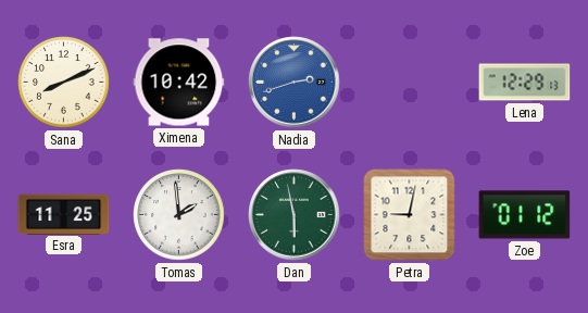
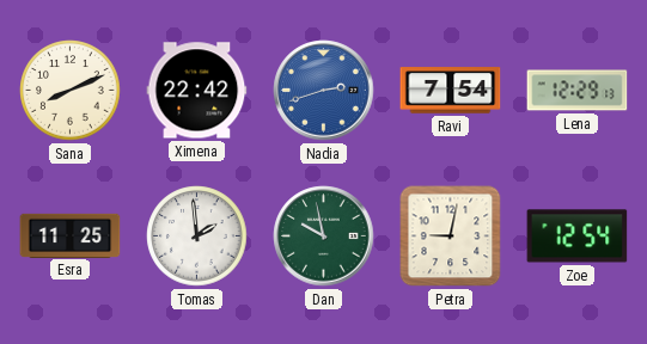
Ximena: 10:42 -> 22:42
Ravi: none -> 7:54
Dan: 5:58 -> 9:58
Zoe: 01:12 -> 12:54
